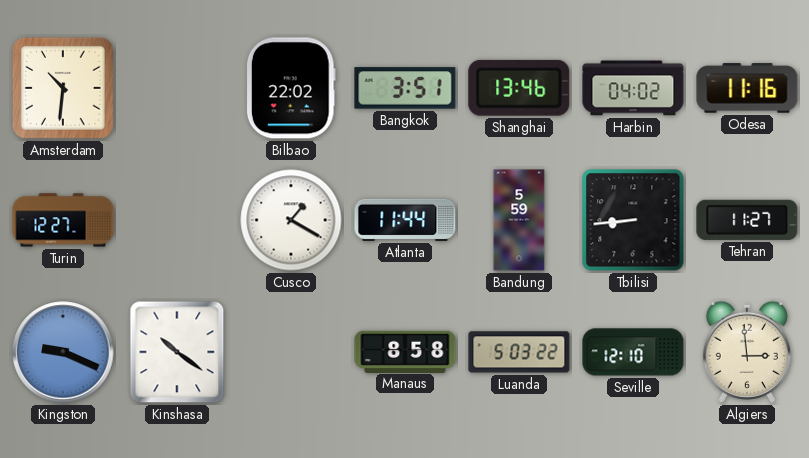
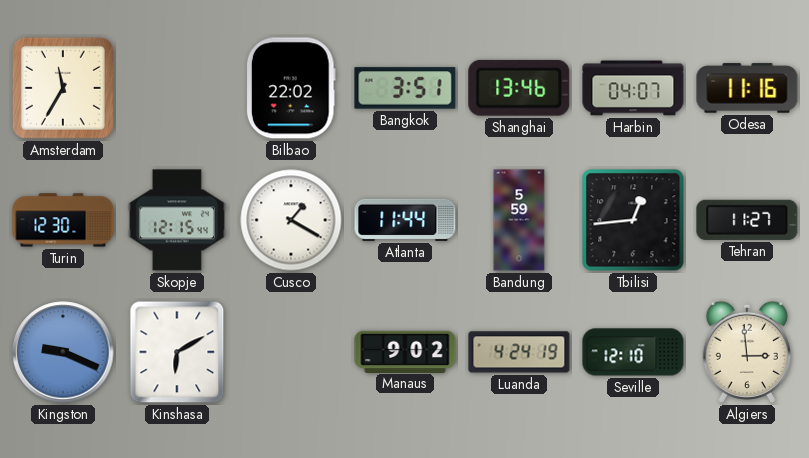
Amsterdam: 10:31 -> 11:35
Harbin: 04:02 -> 04:07
Turin: 12:27 -> 12:30
Skopje: none -> 12:15
Tbilisi: 8:44 -> 12:44
Kinshasa: 10:21 -> 6:10
Manaus: 8:58 -> 9:02
Luanda: 5:03 -> 4:24
